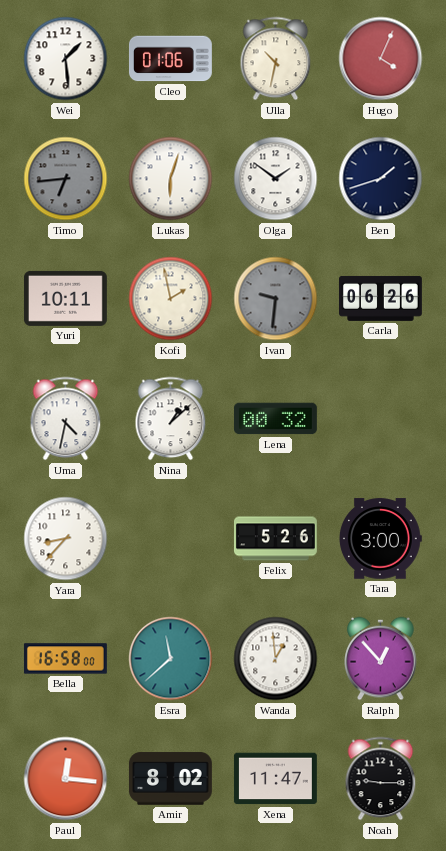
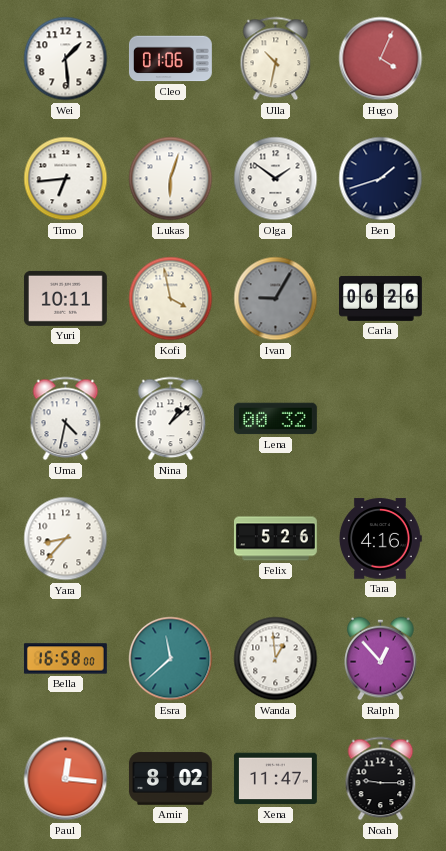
Timo dial: grey -> white
Kofi: 1:58 -> 3:58
Ivan: 9:31 -> 9:05
Tara: 3:00 -> 4:16
